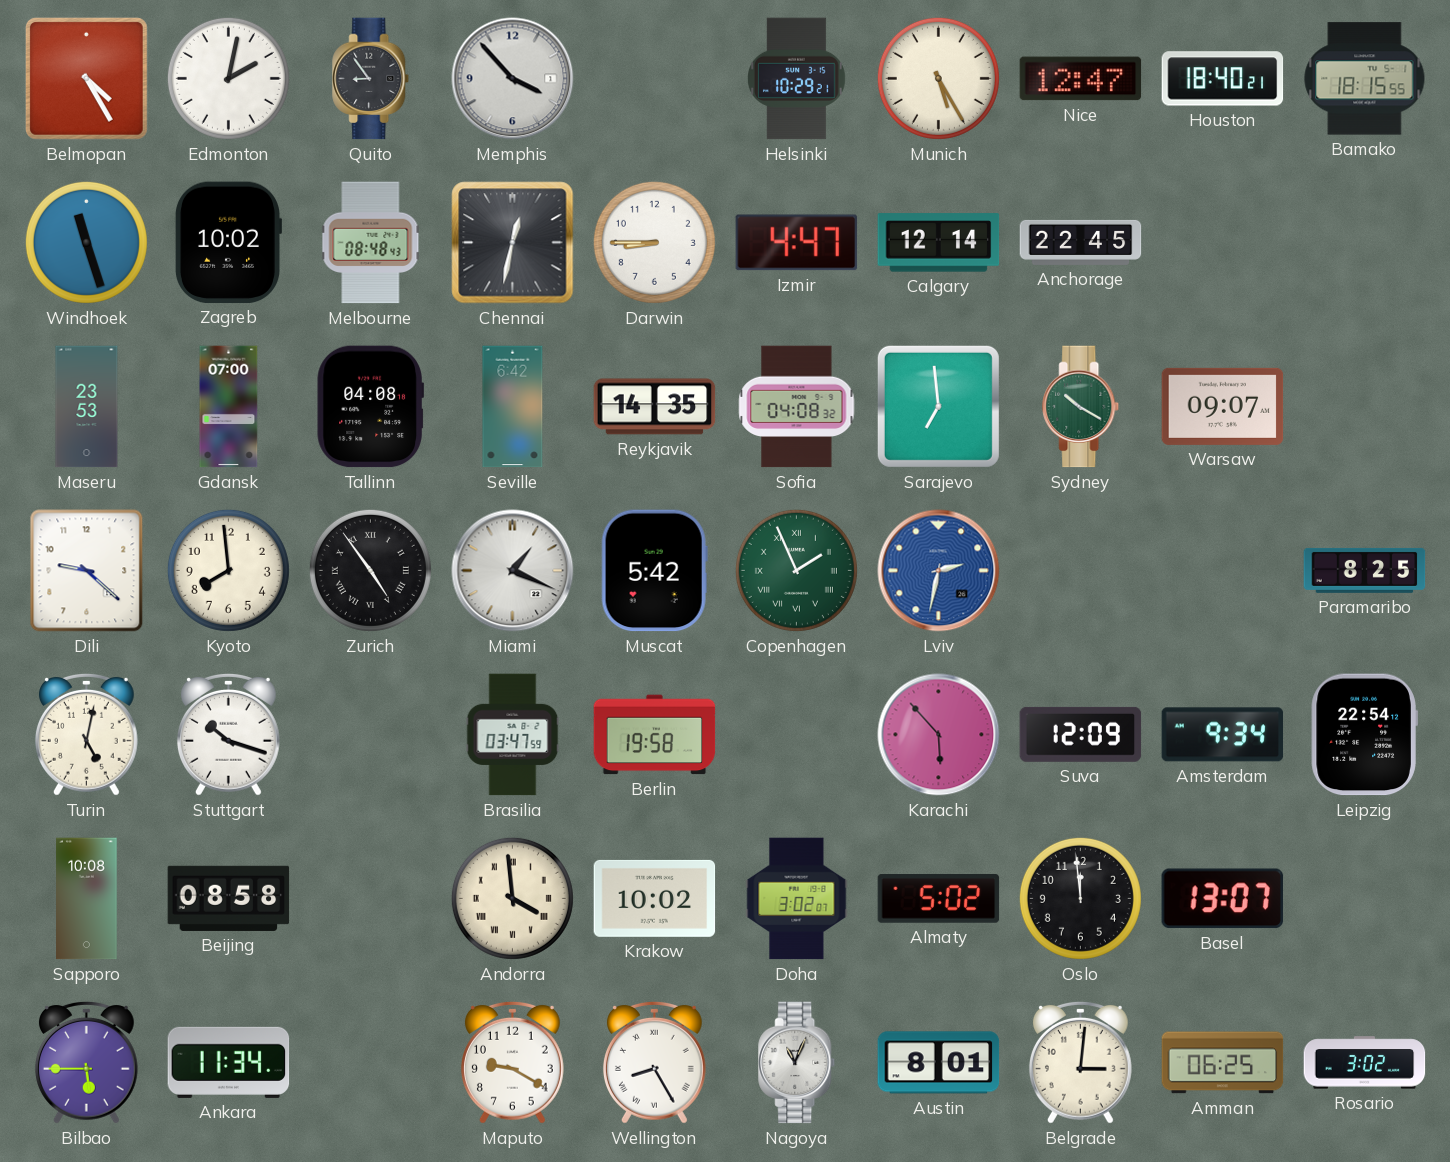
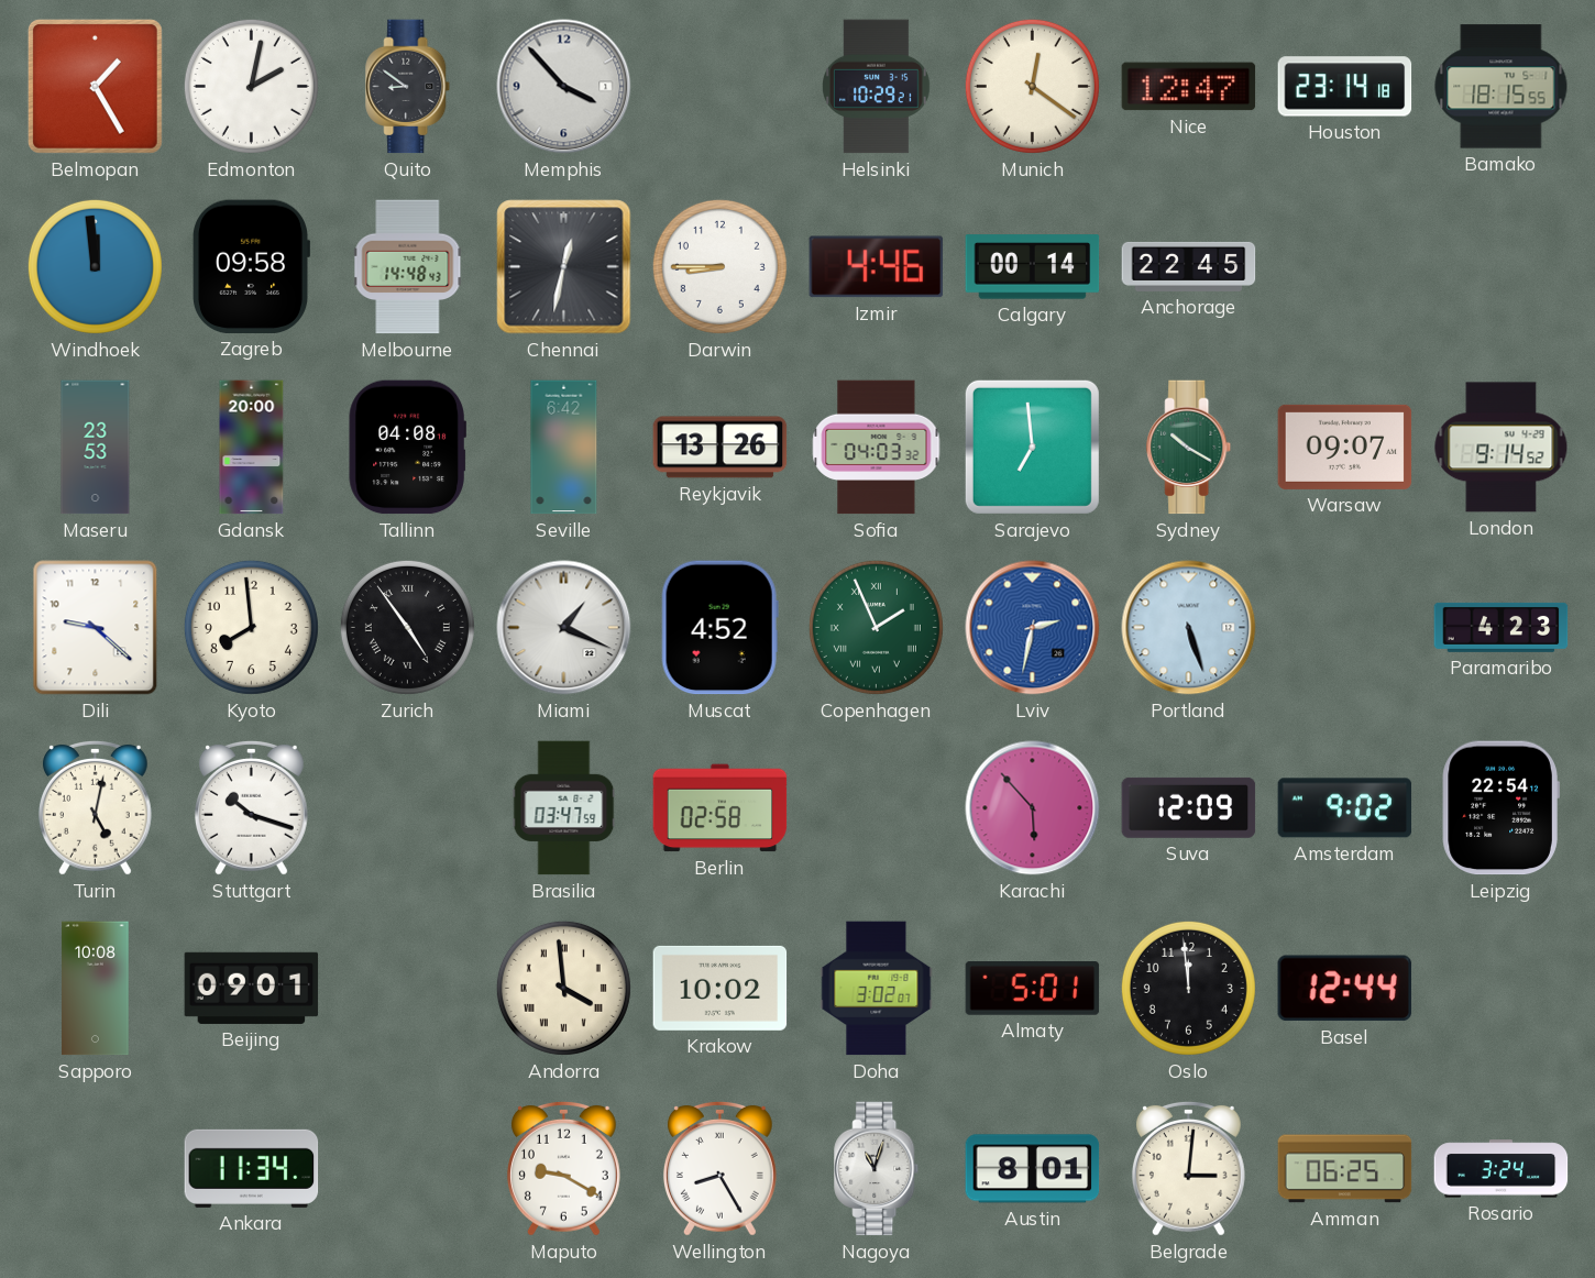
Belmopan: 4:25 -> 1:25
Quito: 8:54 -> 8:51
Munich: 5:25 -> 12:21
Houston: 18:40 -> 23:14
Windhoek: 11:27 -> 11:59
Zagreb: 10:02 -> 09:58
Melbourne: 08:48 -> 14:48
Izmir: 4:47 -> 4:46
Calgary: 12:14 -> 00:14
Gdansk: 07:00 -> 20:00
Reykjavik: 14:35 -> 13:26
Sofia: 04:08 -> 04:03
London: none -> 9:14
Muscat: 5:42 -> 4:52
Portland: none -> 5:27
Paramaribo: 8:25 -> 4:23
Berlin: 19:58 -> 02:58
Amsterdam: 9:34 -> 9:02
Beijing: 08:58 -> 09:01
Almaty: 5:02 -> 5:01
Basel: 13:07 -> 12:44
Bilbao: 5:45 -> none
Nagoya: 11:04 -> 11:03
Rosario: 3:02 -> 3:24
